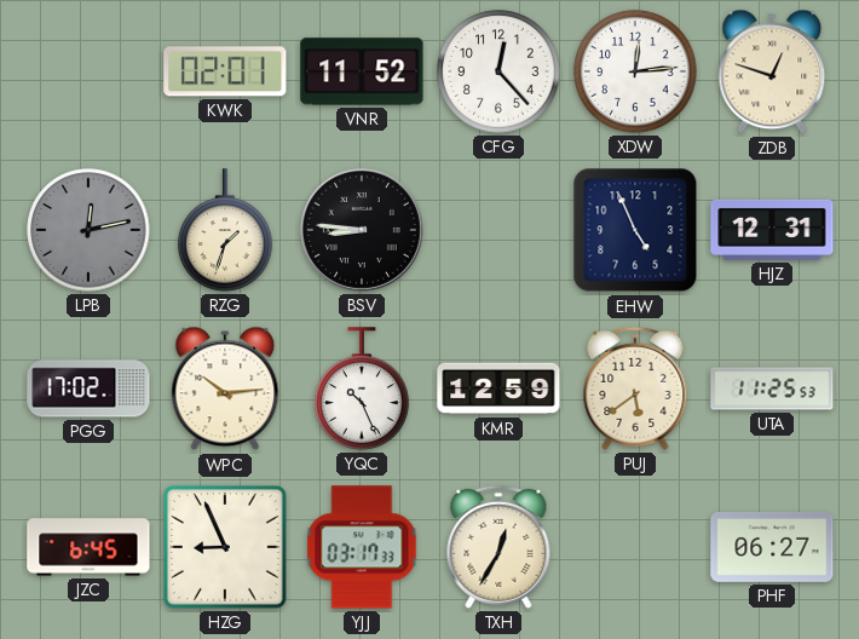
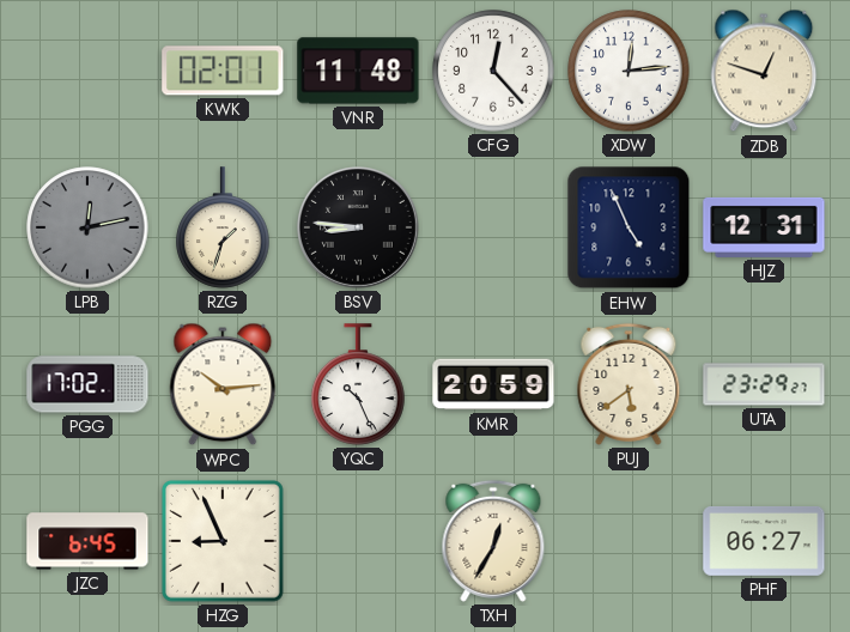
VNR: 11:52 -> 11:48
KMR: 12:59 -> 20:59
UTA: 11:25 -> 23:29
YJJ: 03:17 -> none
